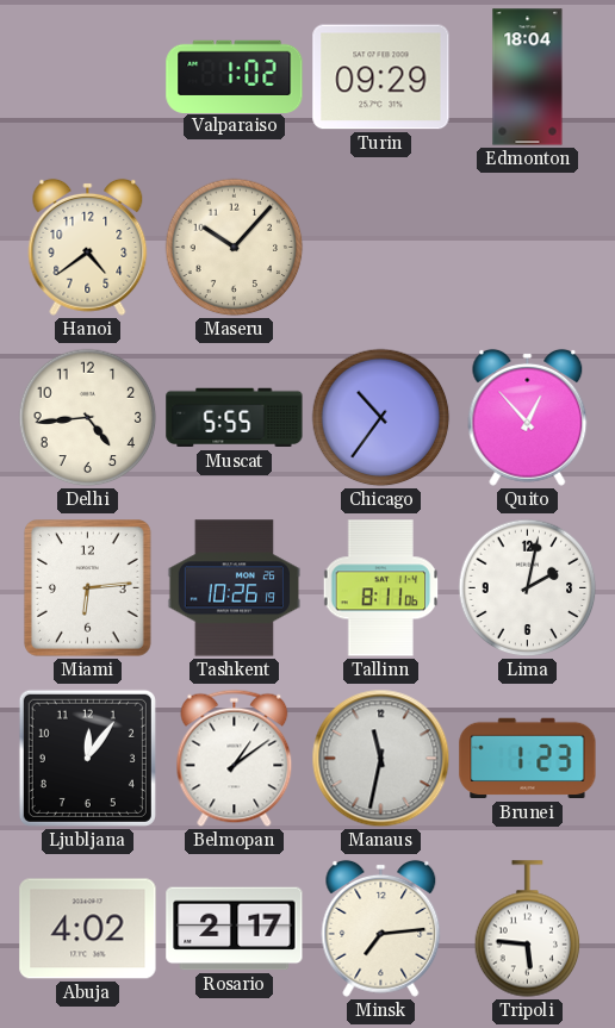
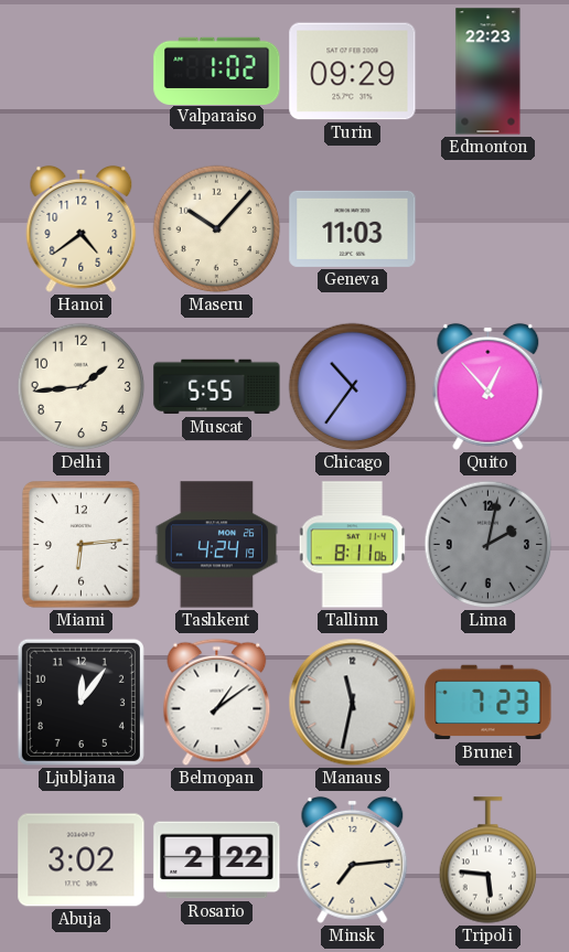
Edmonton: 18:04 -> 22:23
Geneva: none -> 11:03
Delhi: 4:44 -> 1:44
Tashkent: 10:26 -> 4:24
Lima dial: white -> grey
Brunei: 1:23 -> 7:23
Abuja: 4:02 -> 3:02
Rosario: 2:17 -> 2:22
